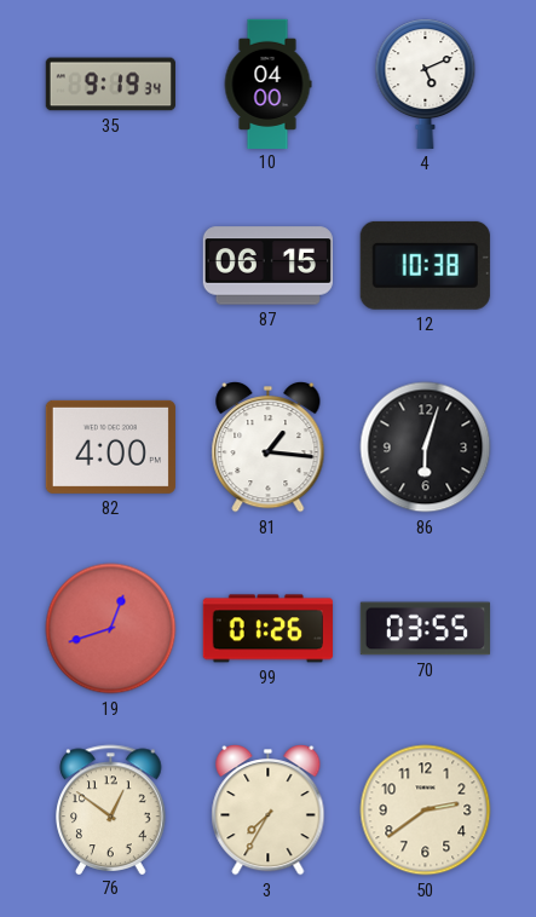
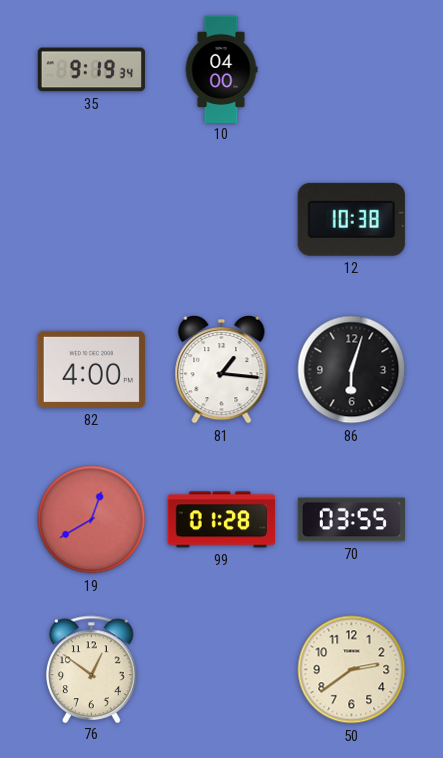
4: 5:11 -> none
87: 06:15 -> none
19: 12:42 -> 12:40
99: 01:26 -> 01:28
3: 7:35 -> none
